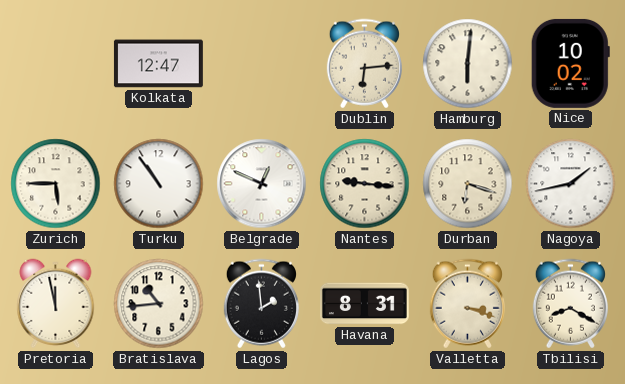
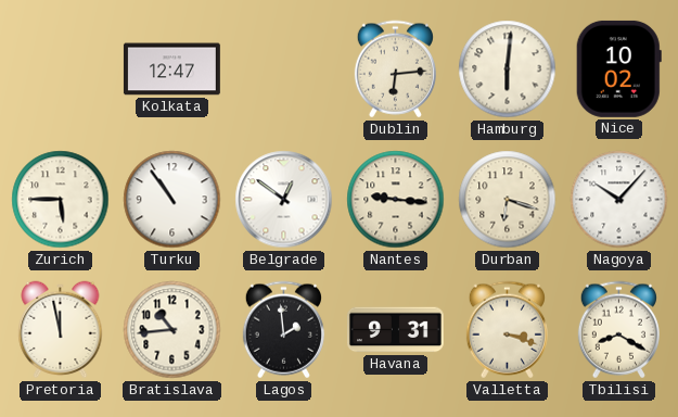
Belgrade: 12:49 -> 12:51
Nagoya: 1:43 -> 10:07
Havana: 8:31 -> 9:31
